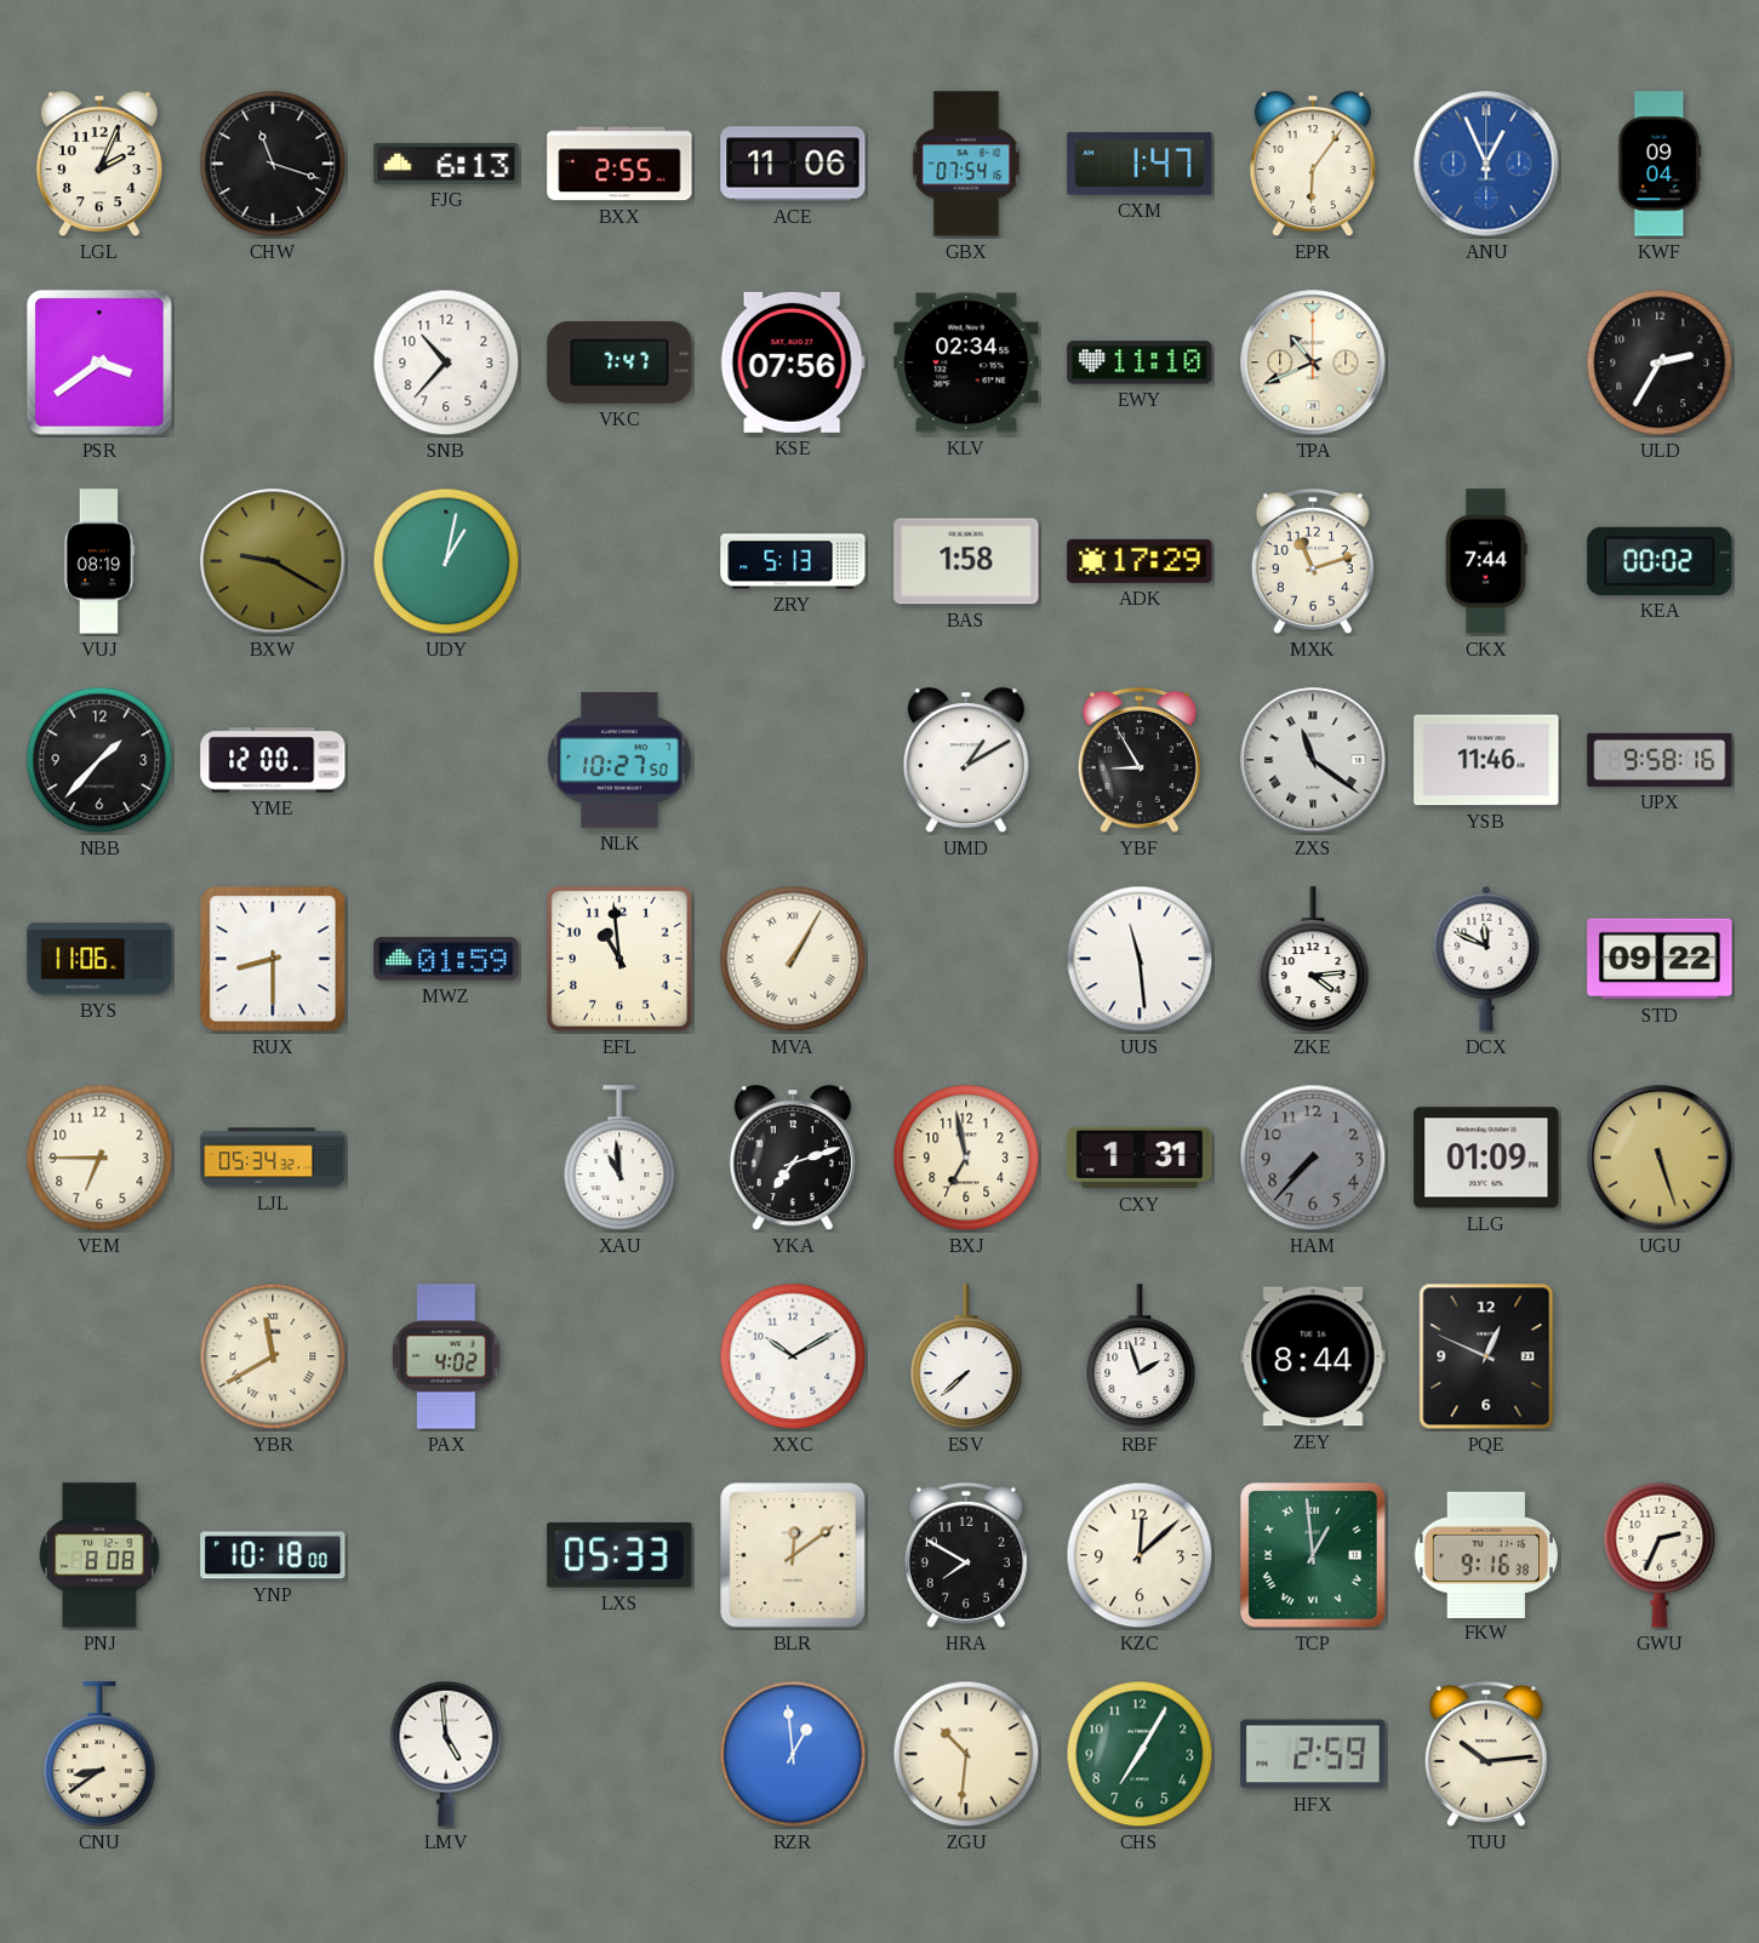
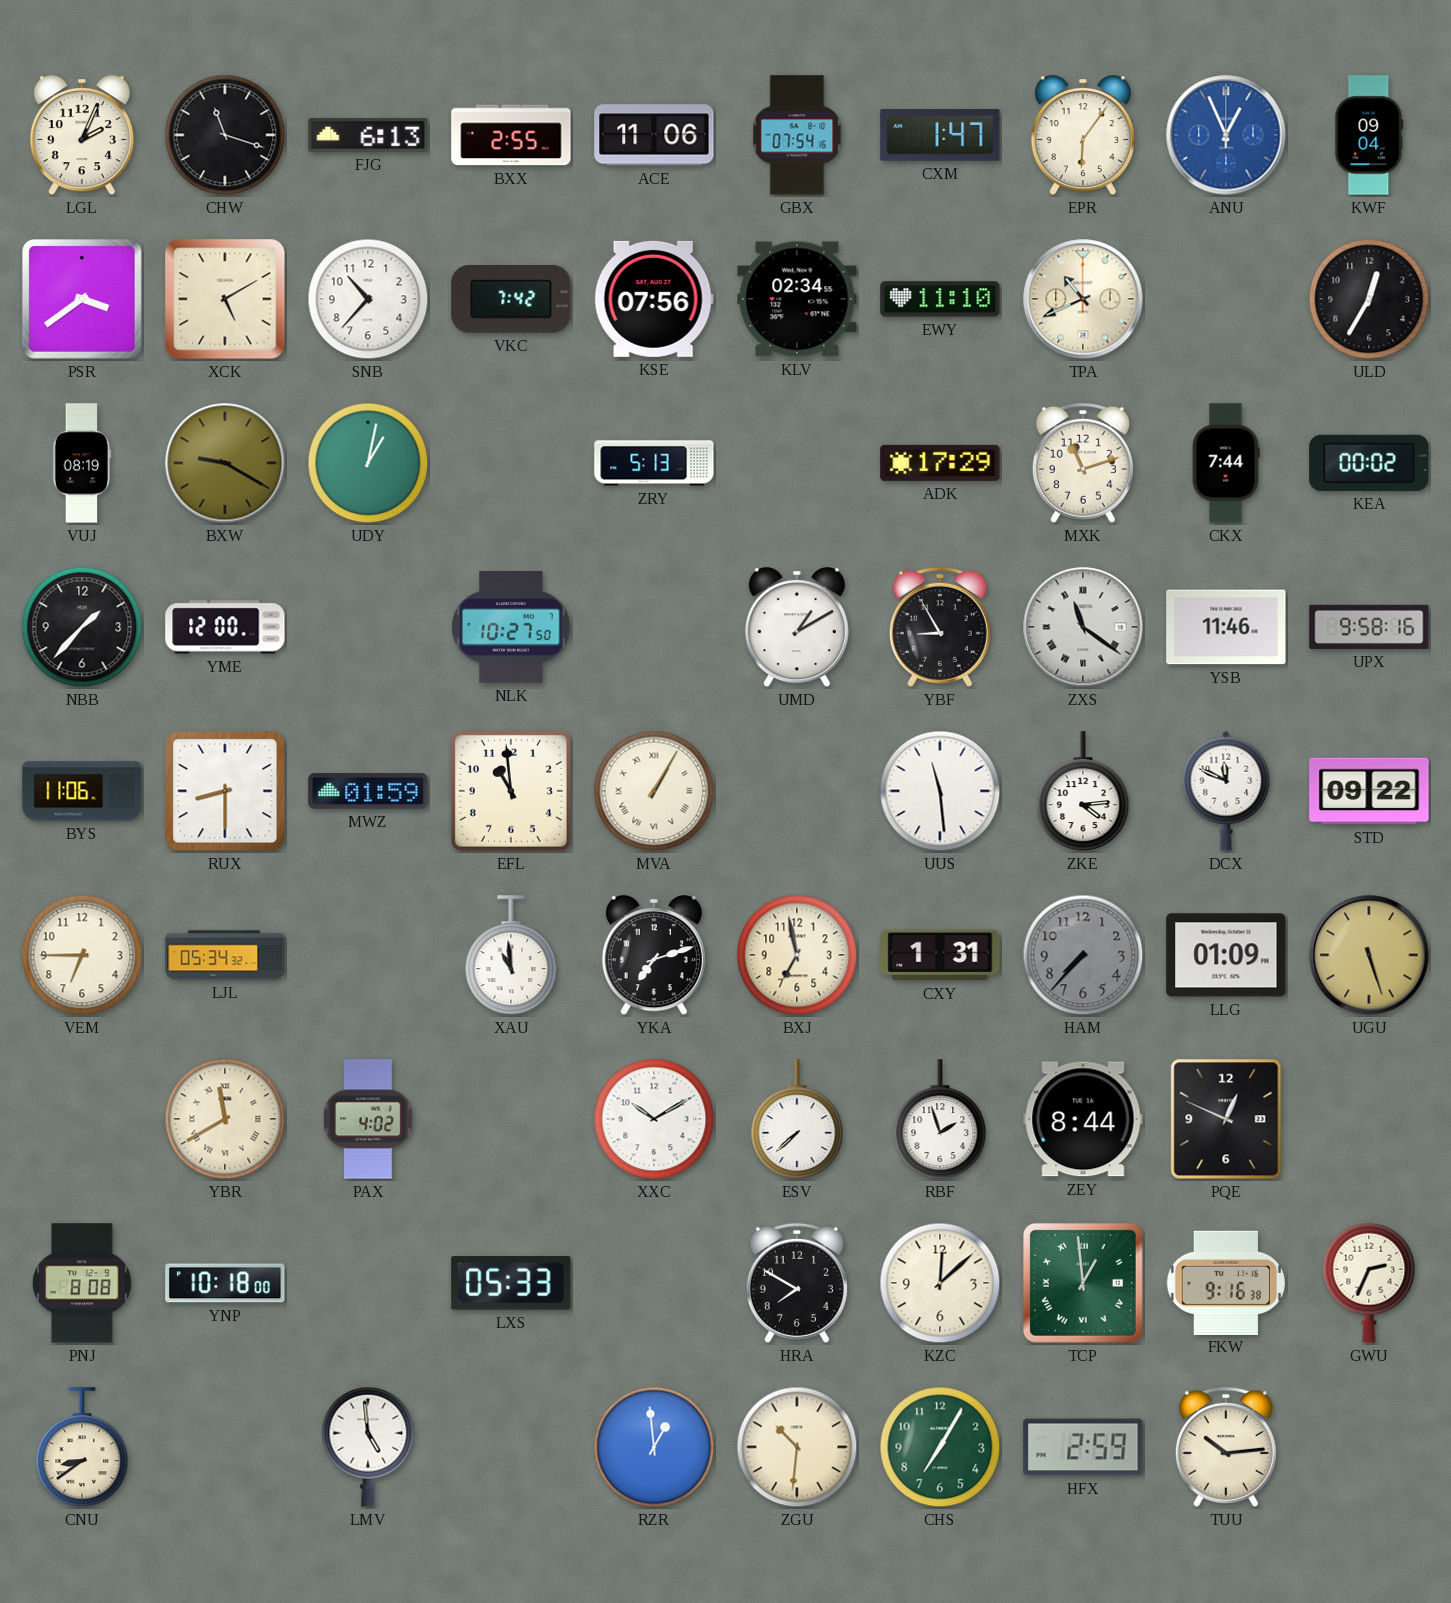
XCK: none -> 5:10
VKC: 7:47 -> 7:42
ULD: 2:35 -> 12:35
BAS: 1:58 -> none
BLR: 12:09 -> none
